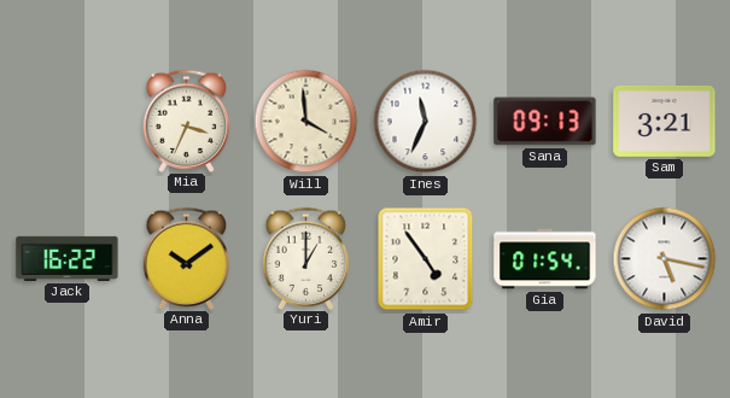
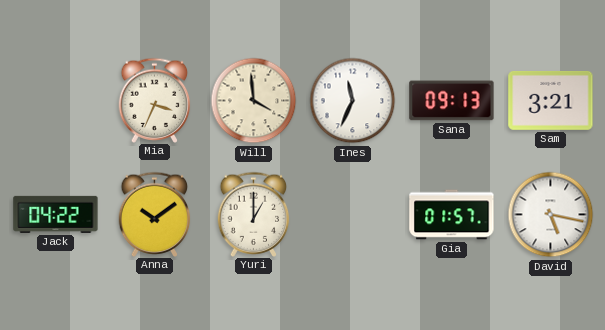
Jack: 16:22 -> 04:22
Amir: 4:54 -> none
Gia: 01:54 -> 01:57
